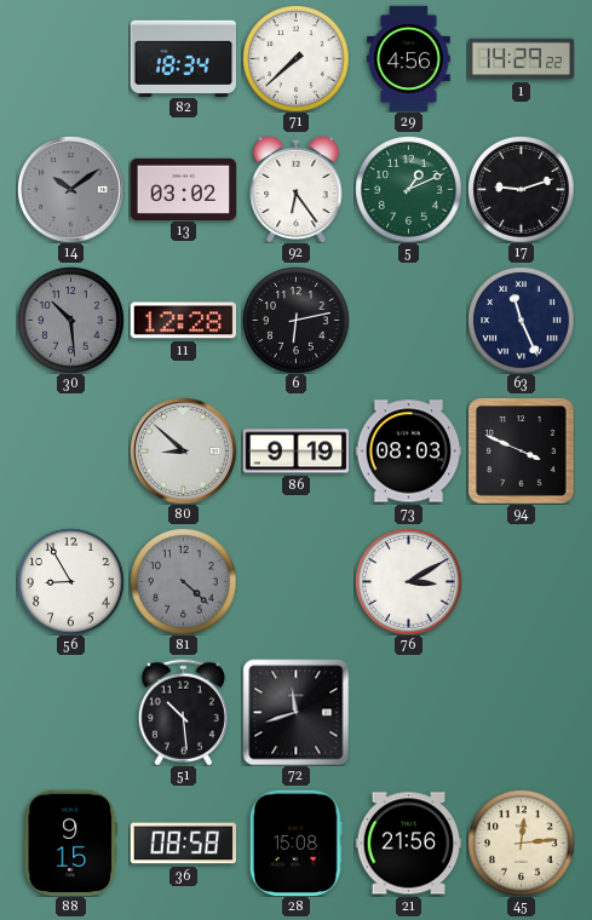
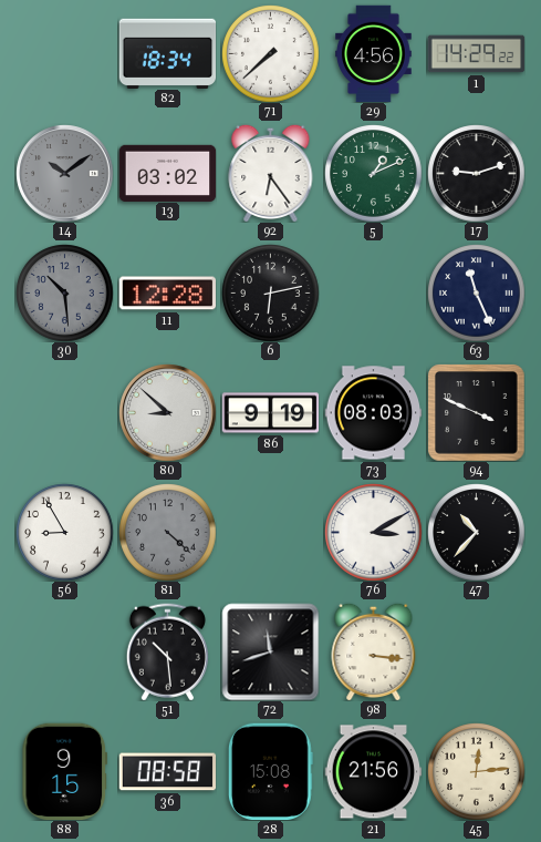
47: none -> 10:37
98: none -> 3:16
